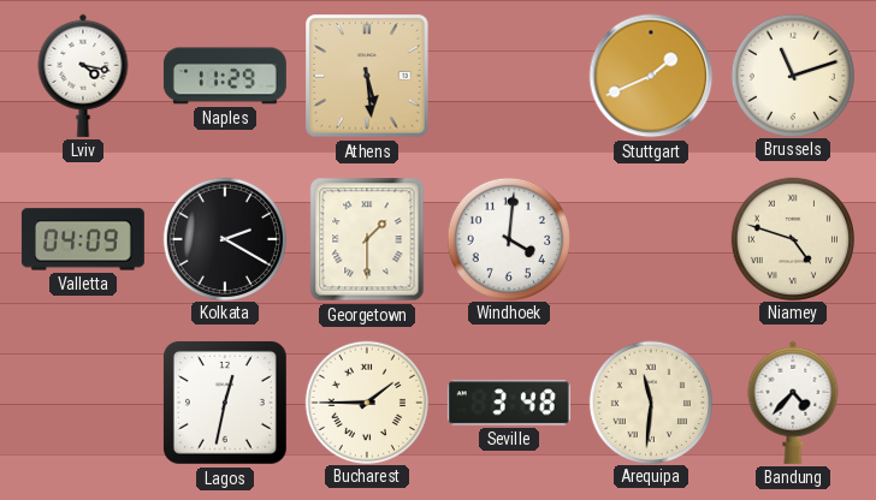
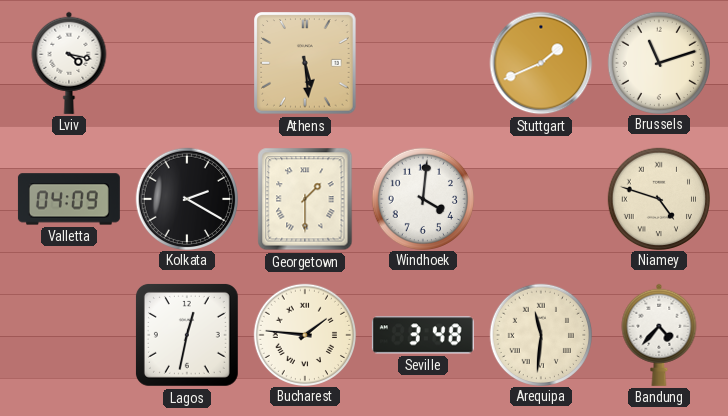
Naples: 11:29 -> none
Bucharest: 1:45 -> 1:46
